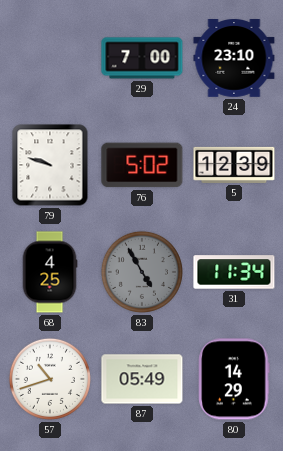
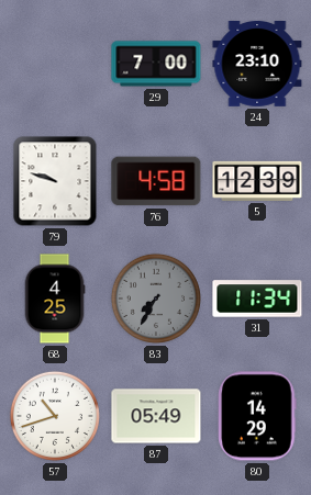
76: 5:02 -> 4:58
83: 4:55 -> 7:35
